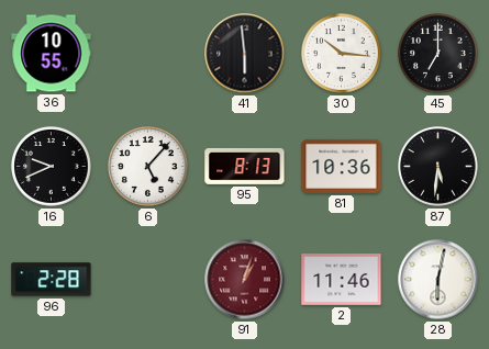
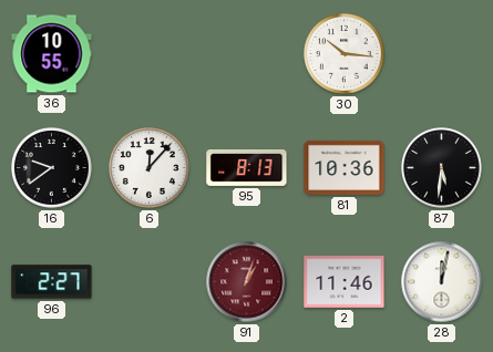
41: 5:59 -> none
45: 7:00 -> none
16: 9:41 -> 9:39
6: 5:07 -> 12:07
96: 2:28 -> 2:27
28: 6:02 -> 12:02
